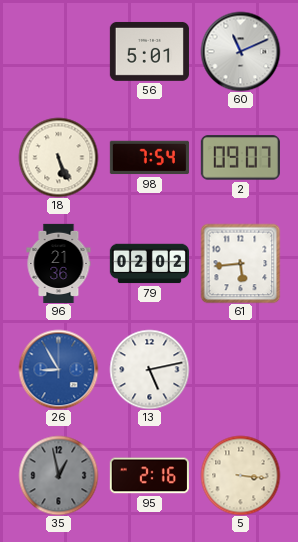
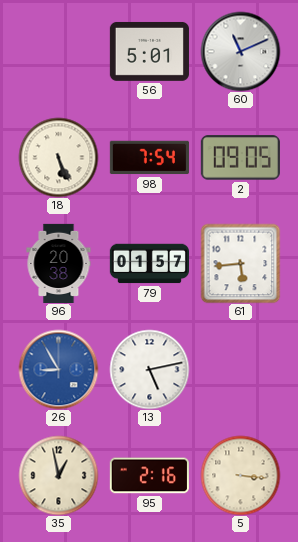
2: 09:07 -> 09:05
96: 21:36 -> 20:38
79: 02:02 -> 01:57
35 dial: grey -> cream
